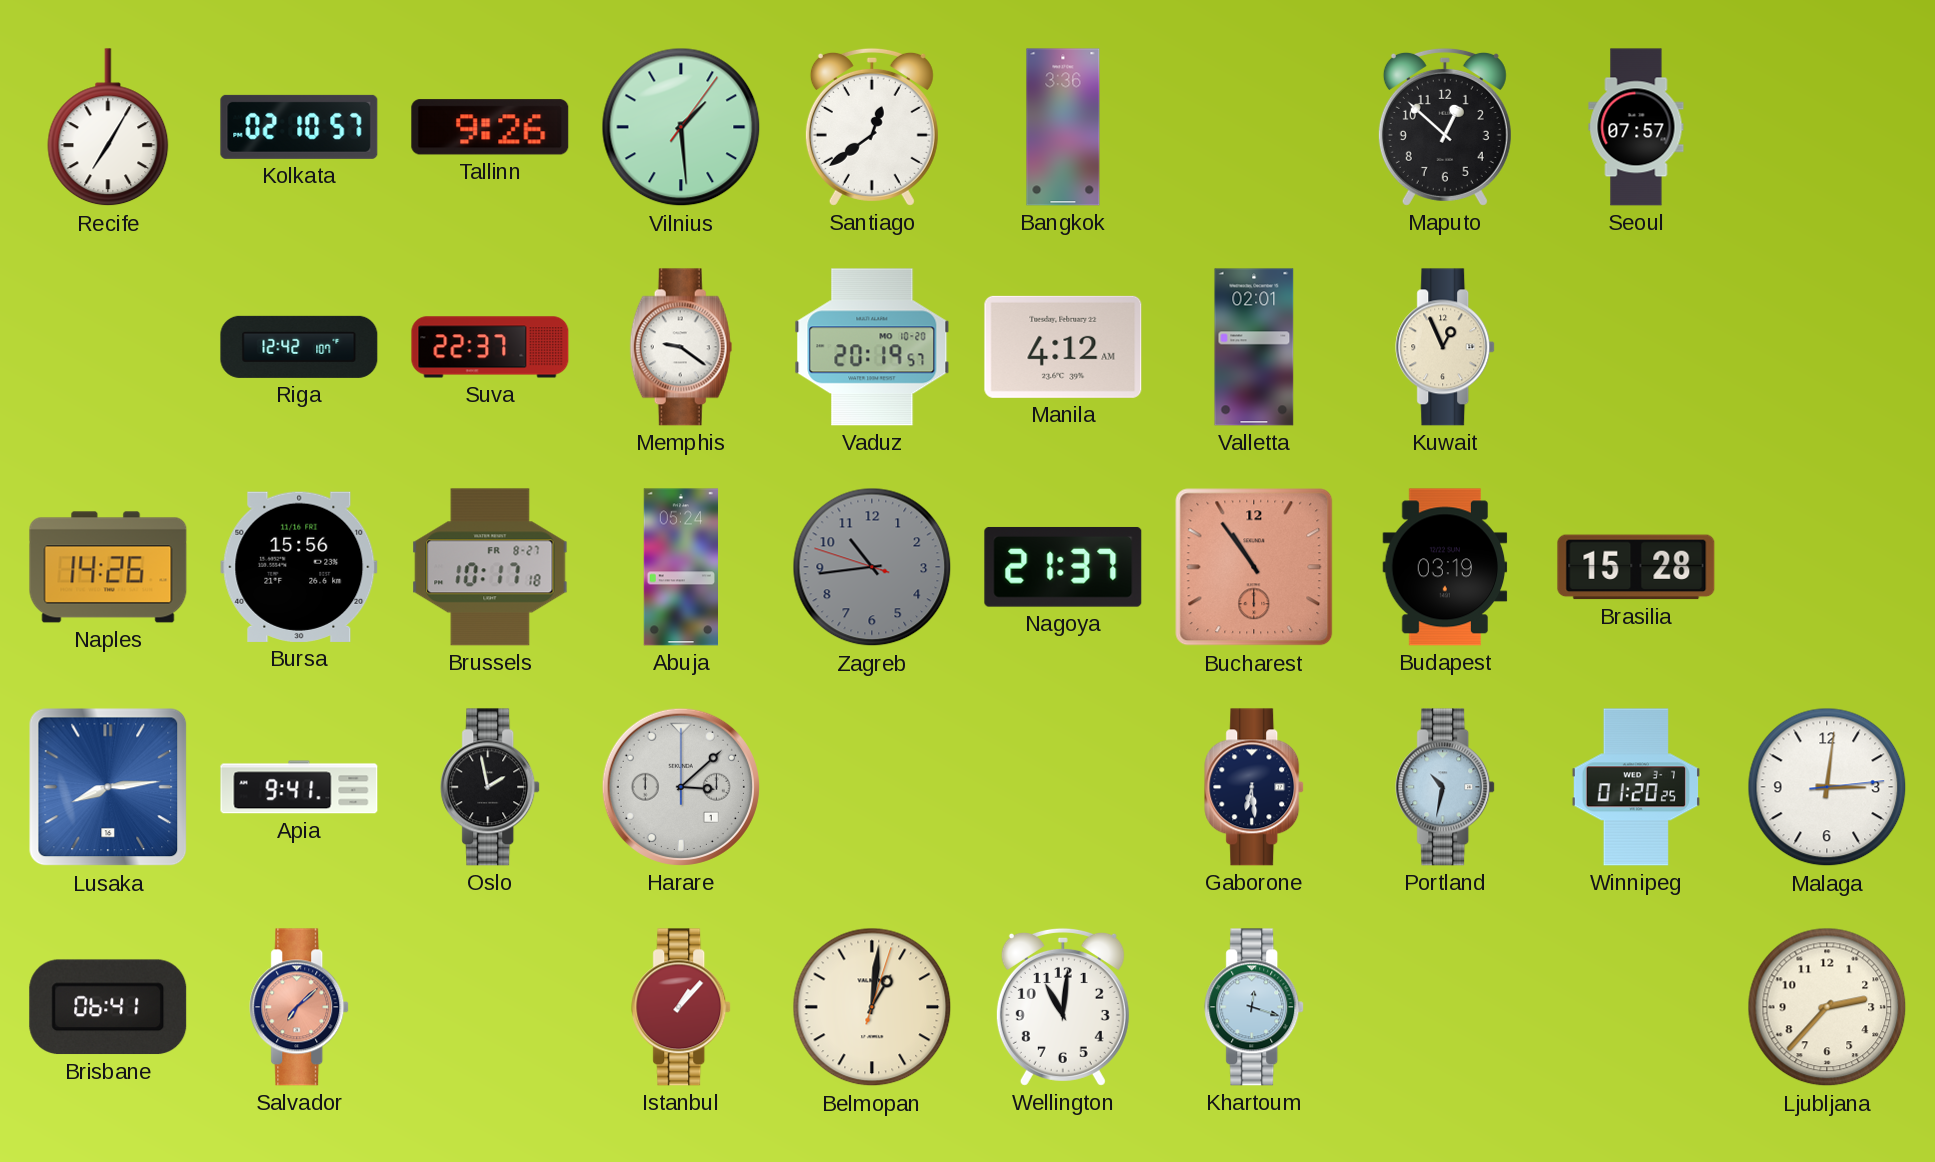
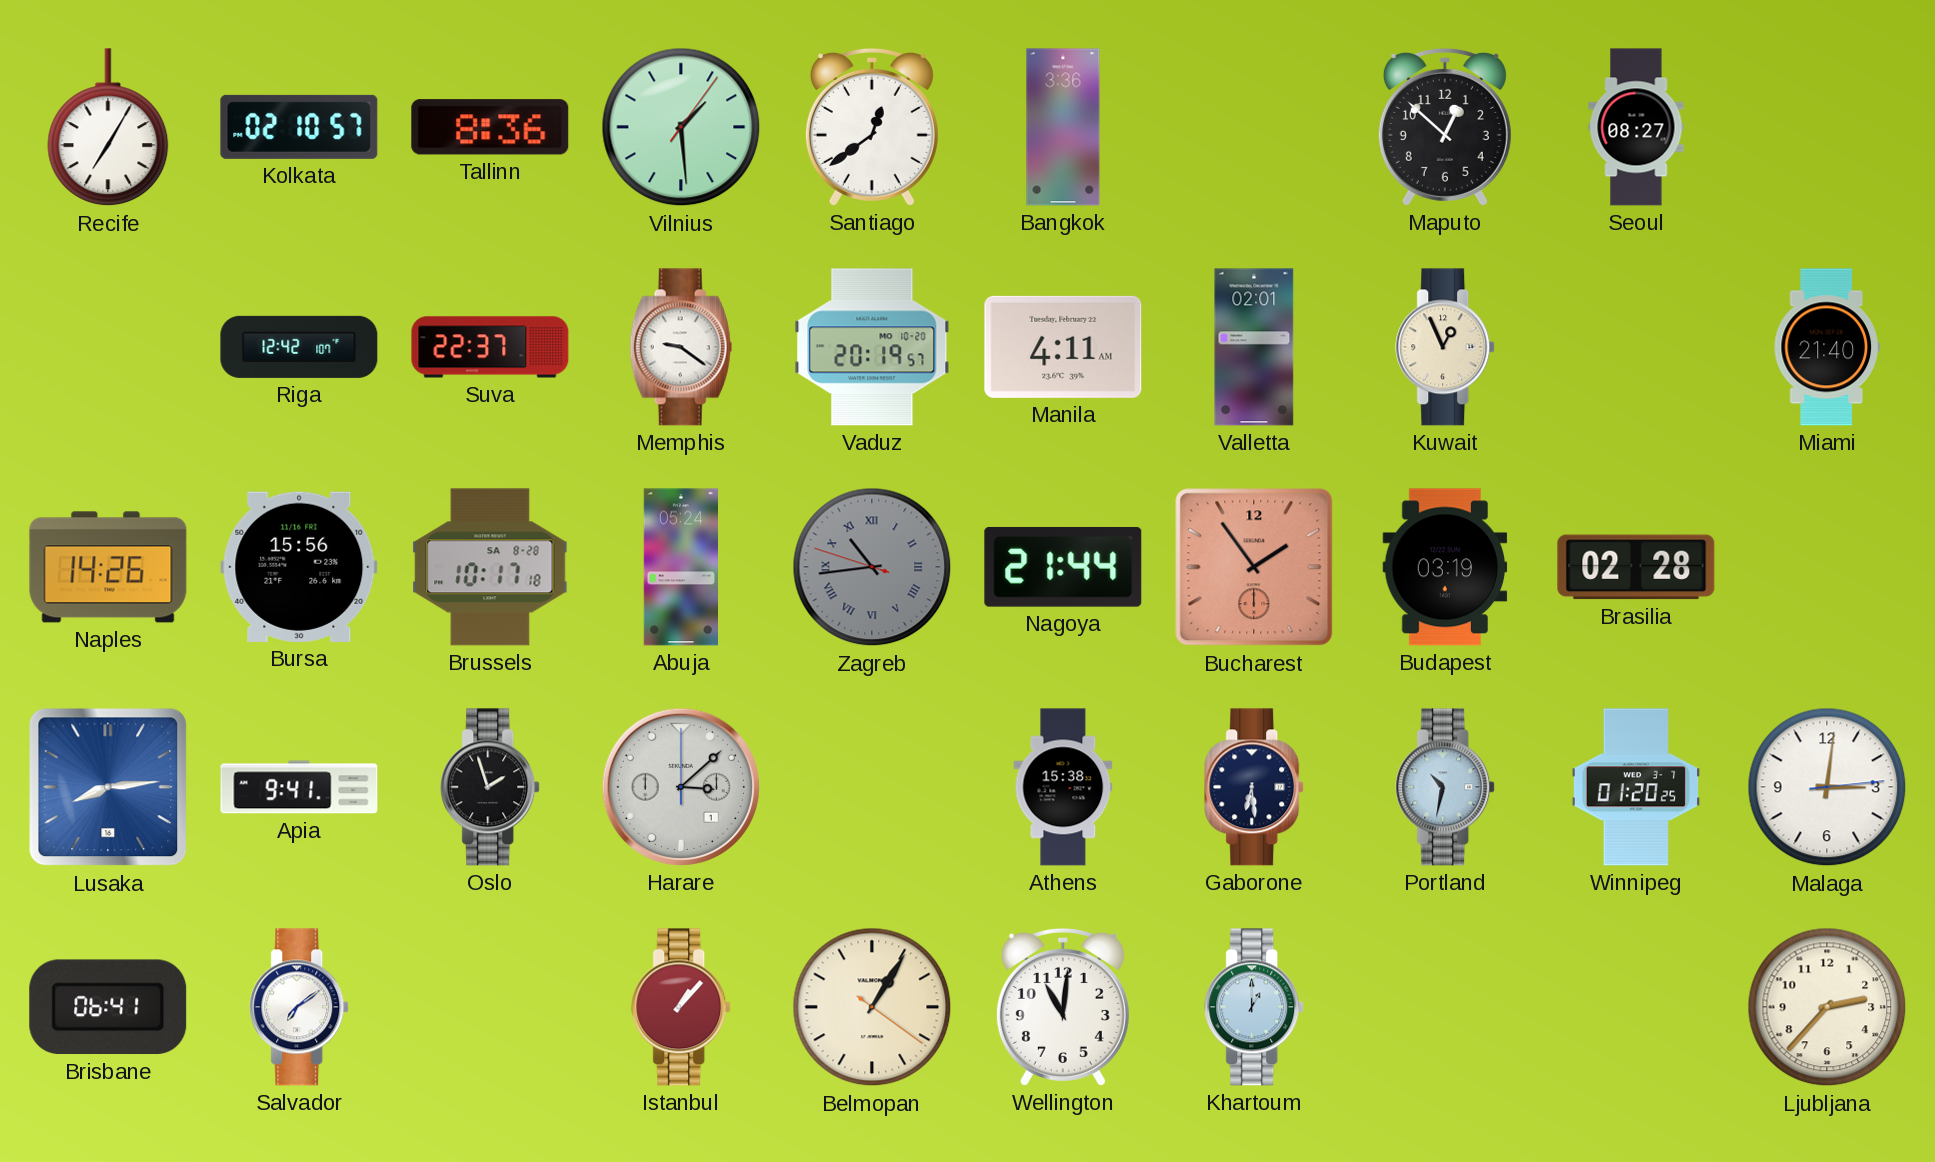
Tallinn: 9:26 -> 8:36
Seoul: 07:57 -> 08:27
Manila: 4:12 -> 4:11
Miami: none -> 21:40
Brussels date: FR 8-27 -> SA 8-28
Zagreb numerals: Arabic -> Roman
Nagoya: 21:37 -> 21:44
Bucharest: 10:54 -> 1:54
Brasilia: 15:28 -> 02:28
Oslo: 1:58 -> 1:57
Athens: none -> 15:38
Salvador: 7:08 -> 7:09
Salvador dial: salmon -> white
Belmopan: 1:01 -> 1:05
Khartoum: 12:18 -> 1:00
